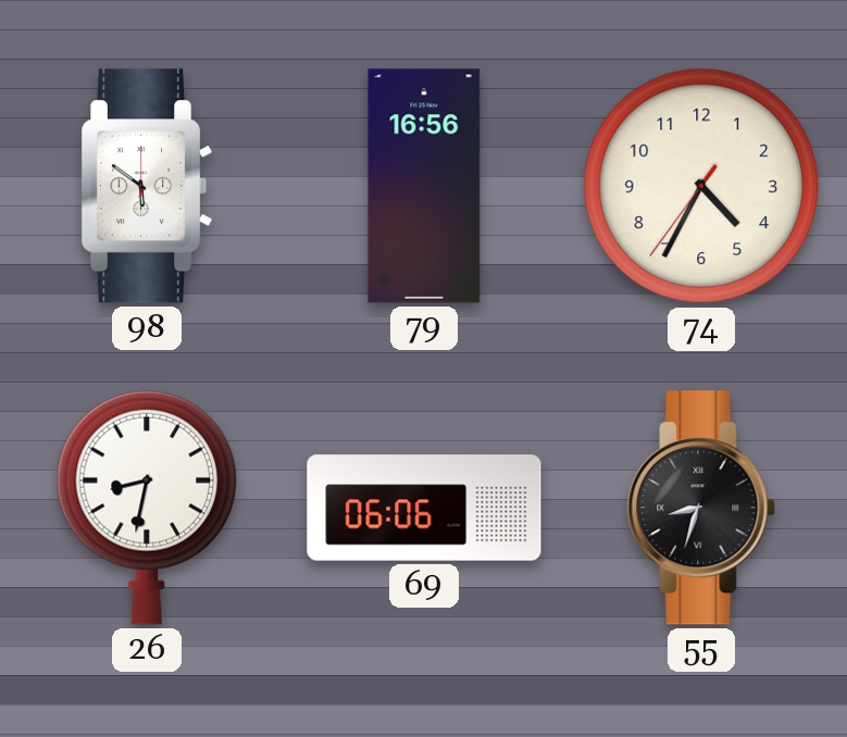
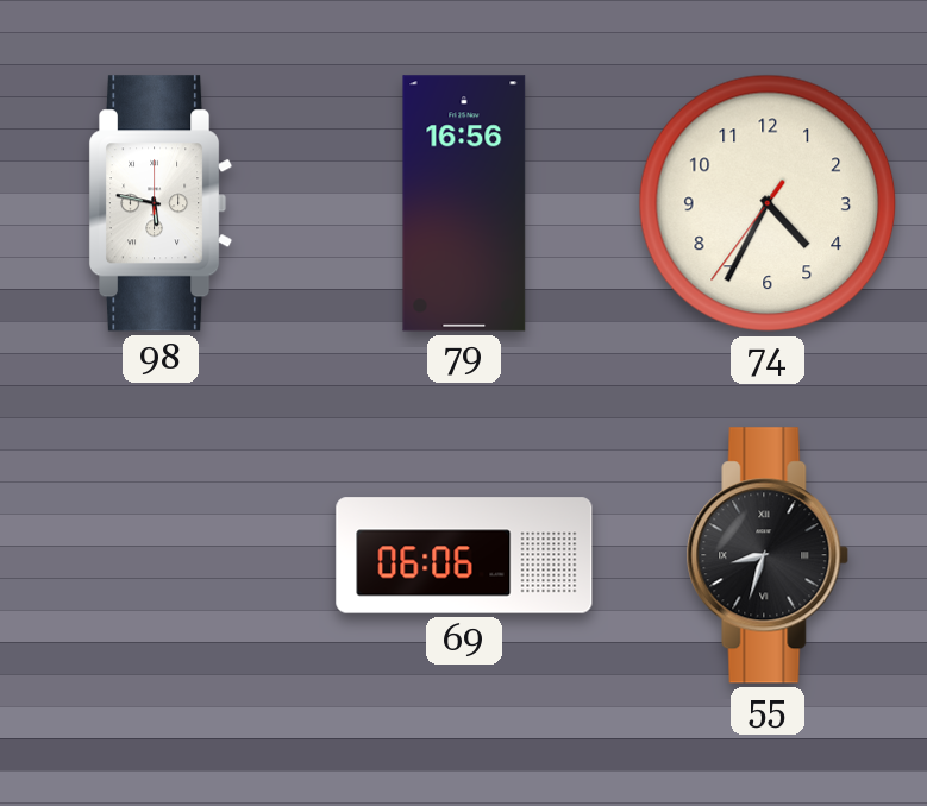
98: 5:51 -> 5:47
26: 8:32 -> none
